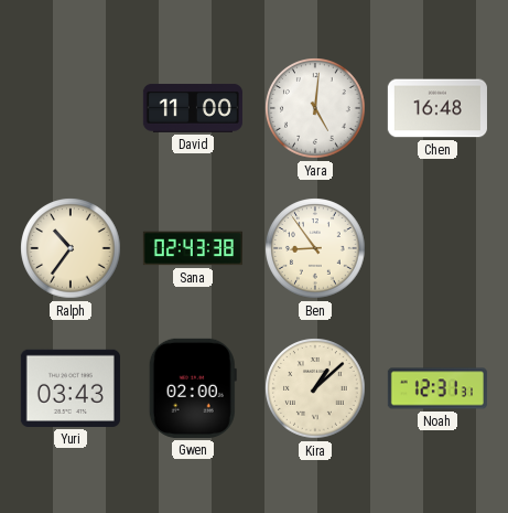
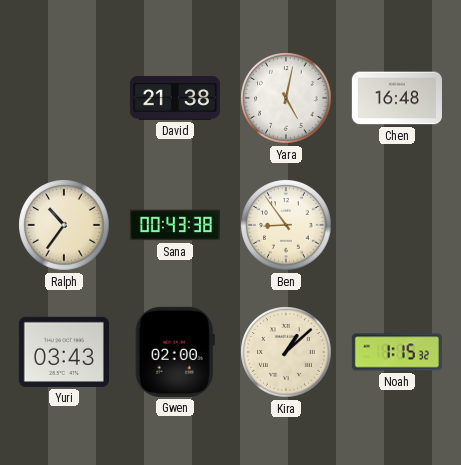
David: 11:00 -> 21:38
Yara: 5:01 -> 5:02
Sana: 02:43 -> 00:43
Noah: 12:31 -> 1:15
